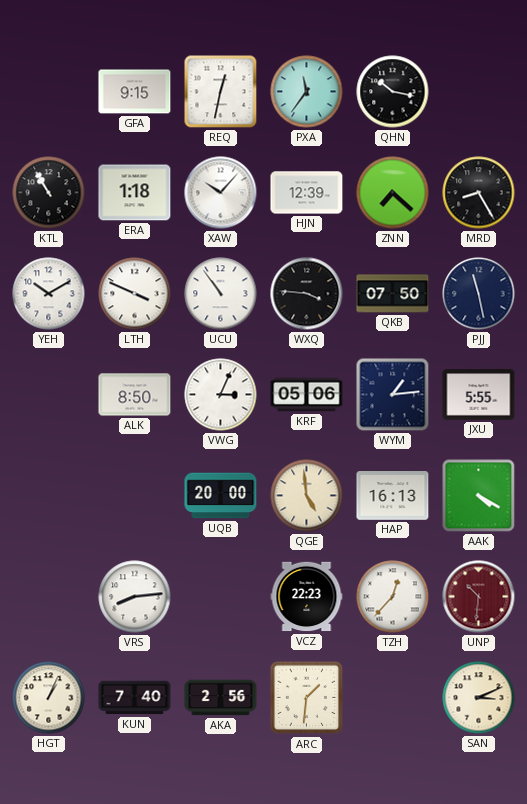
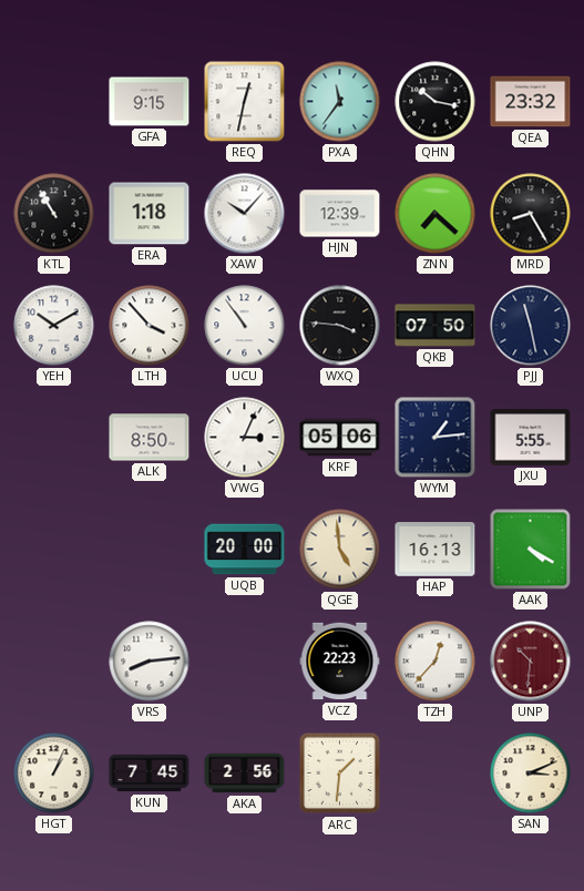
QEA: none -> 23:32
LTH: 3:49 -> 3:53
KUN: 7:40 -> 7:45
